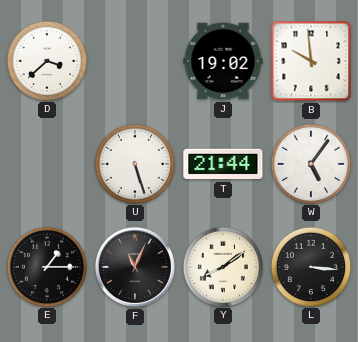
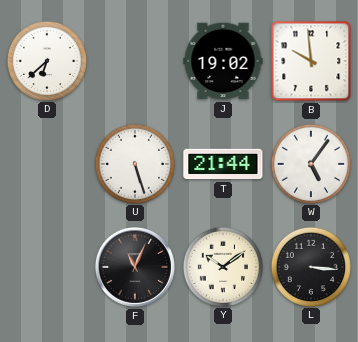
D: 3:38 -> 6:38
E: 1:15 -> none
Y: 8:09 -> 10:09
